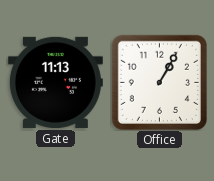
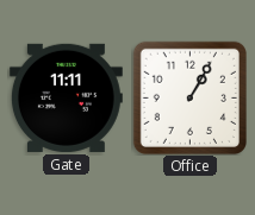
Gate: 11:13 -> 11:11
